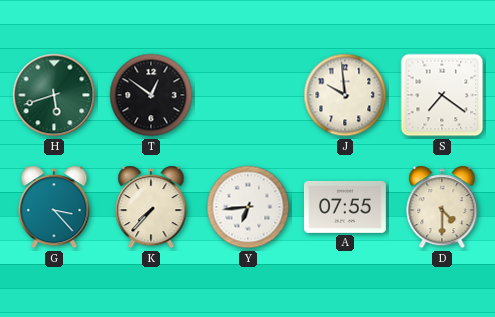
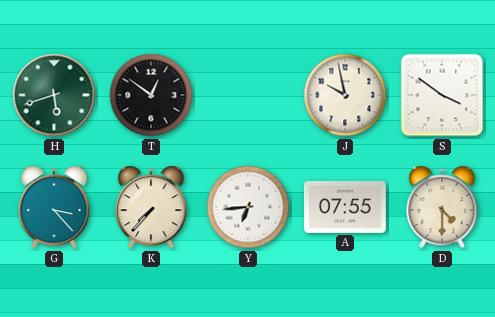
J: 9:59 -> 9:58
S: 7:21 -> 3:51
